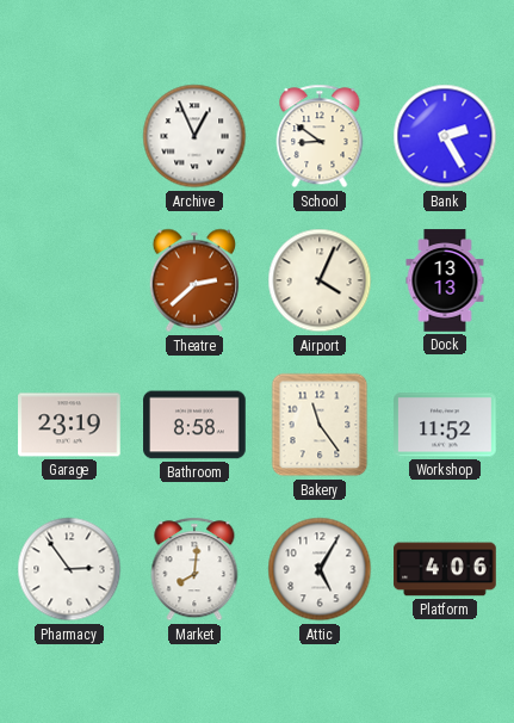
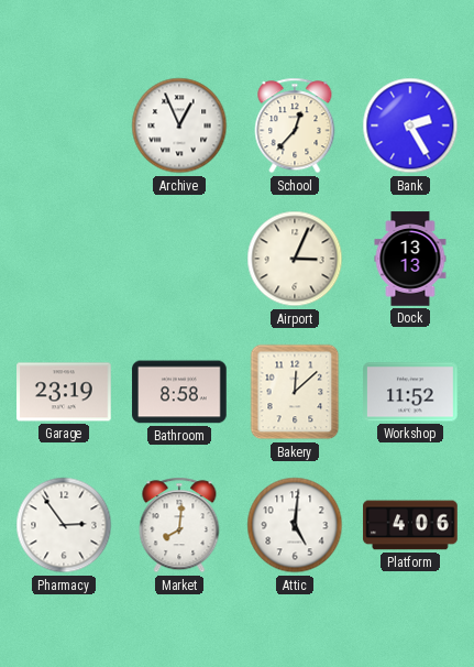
School: 8:51 -> 12:37
Theatre: 2:38 -> none
Airport: 4:04 -> 3:04
Bakery: 11:24 -> 12:08
Attic: 5:05 -> 5:01
